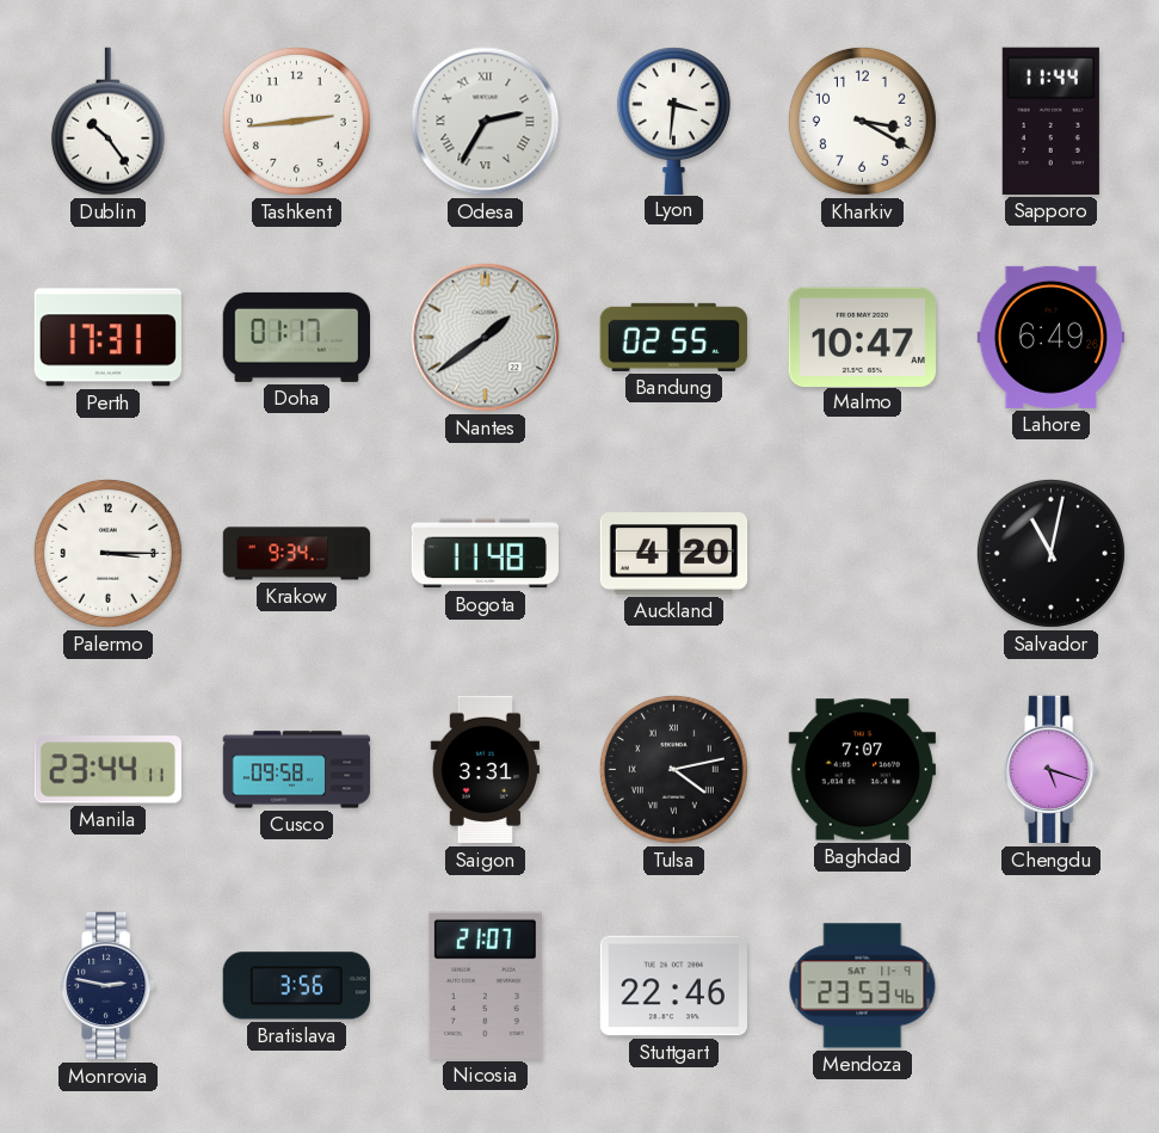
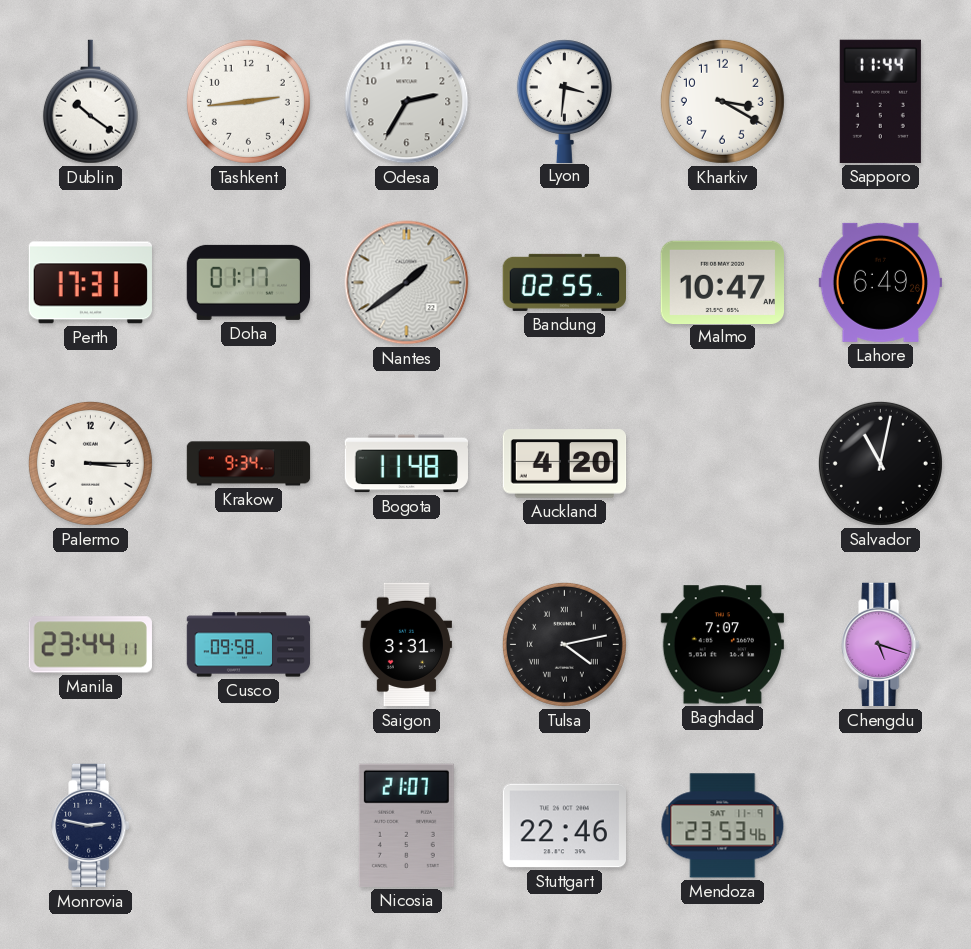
Dublin: 10:24 -> 10:21
Odesa numerals: Roman -> Arabic
Bratislava: 3:56 -> none
